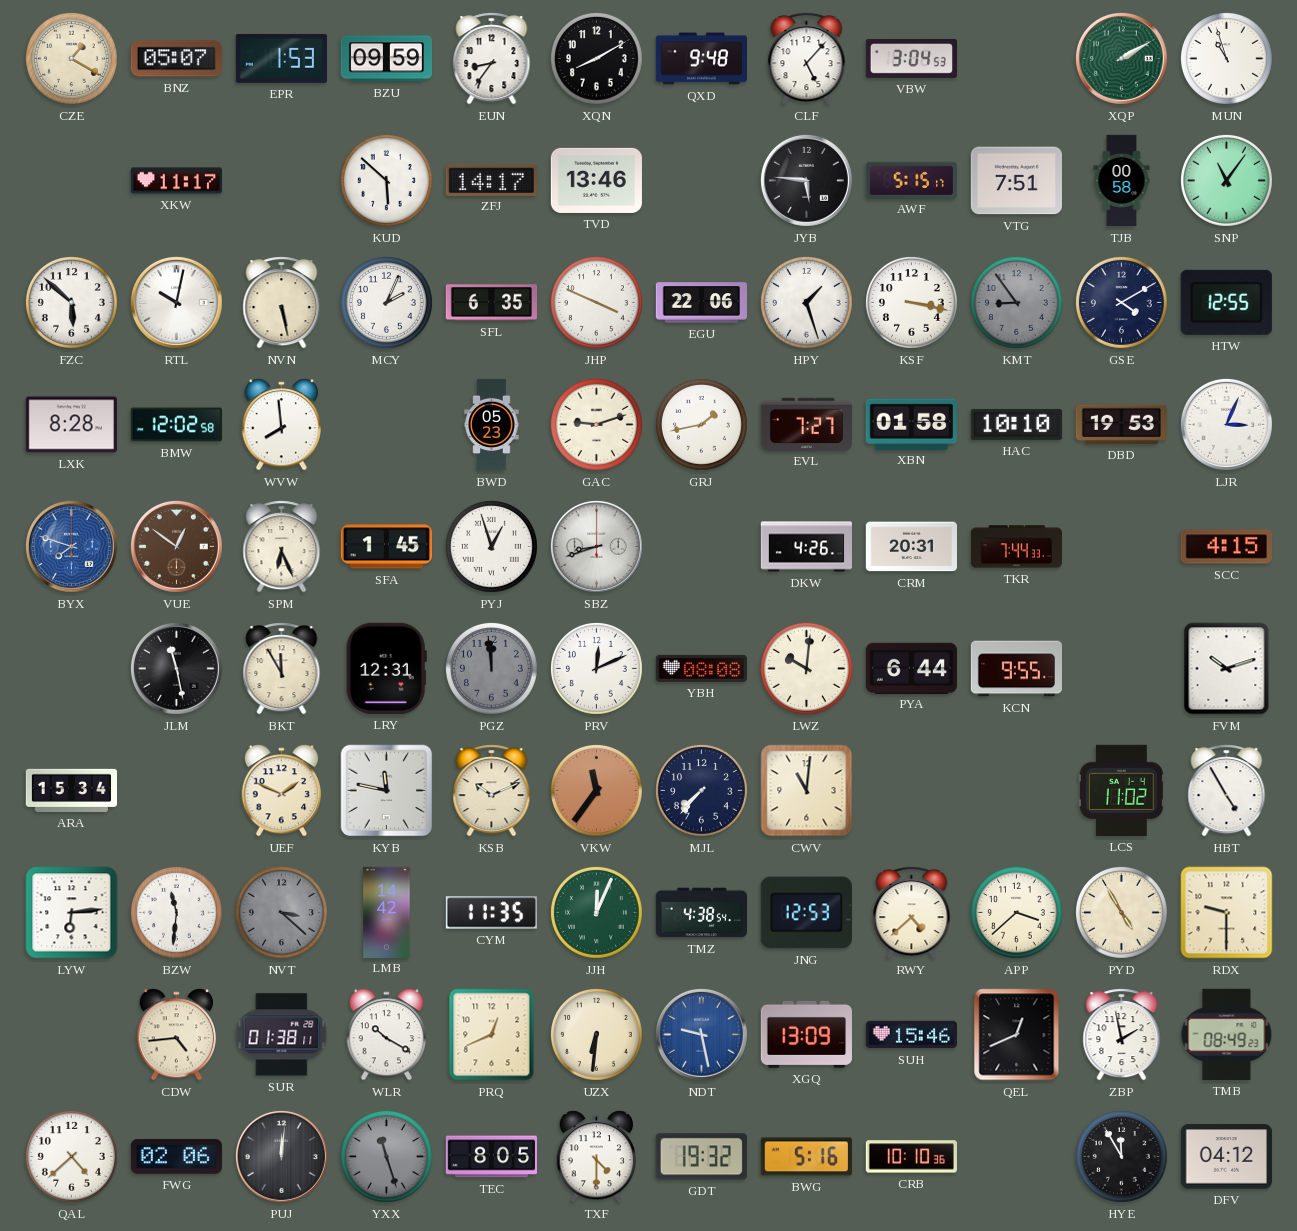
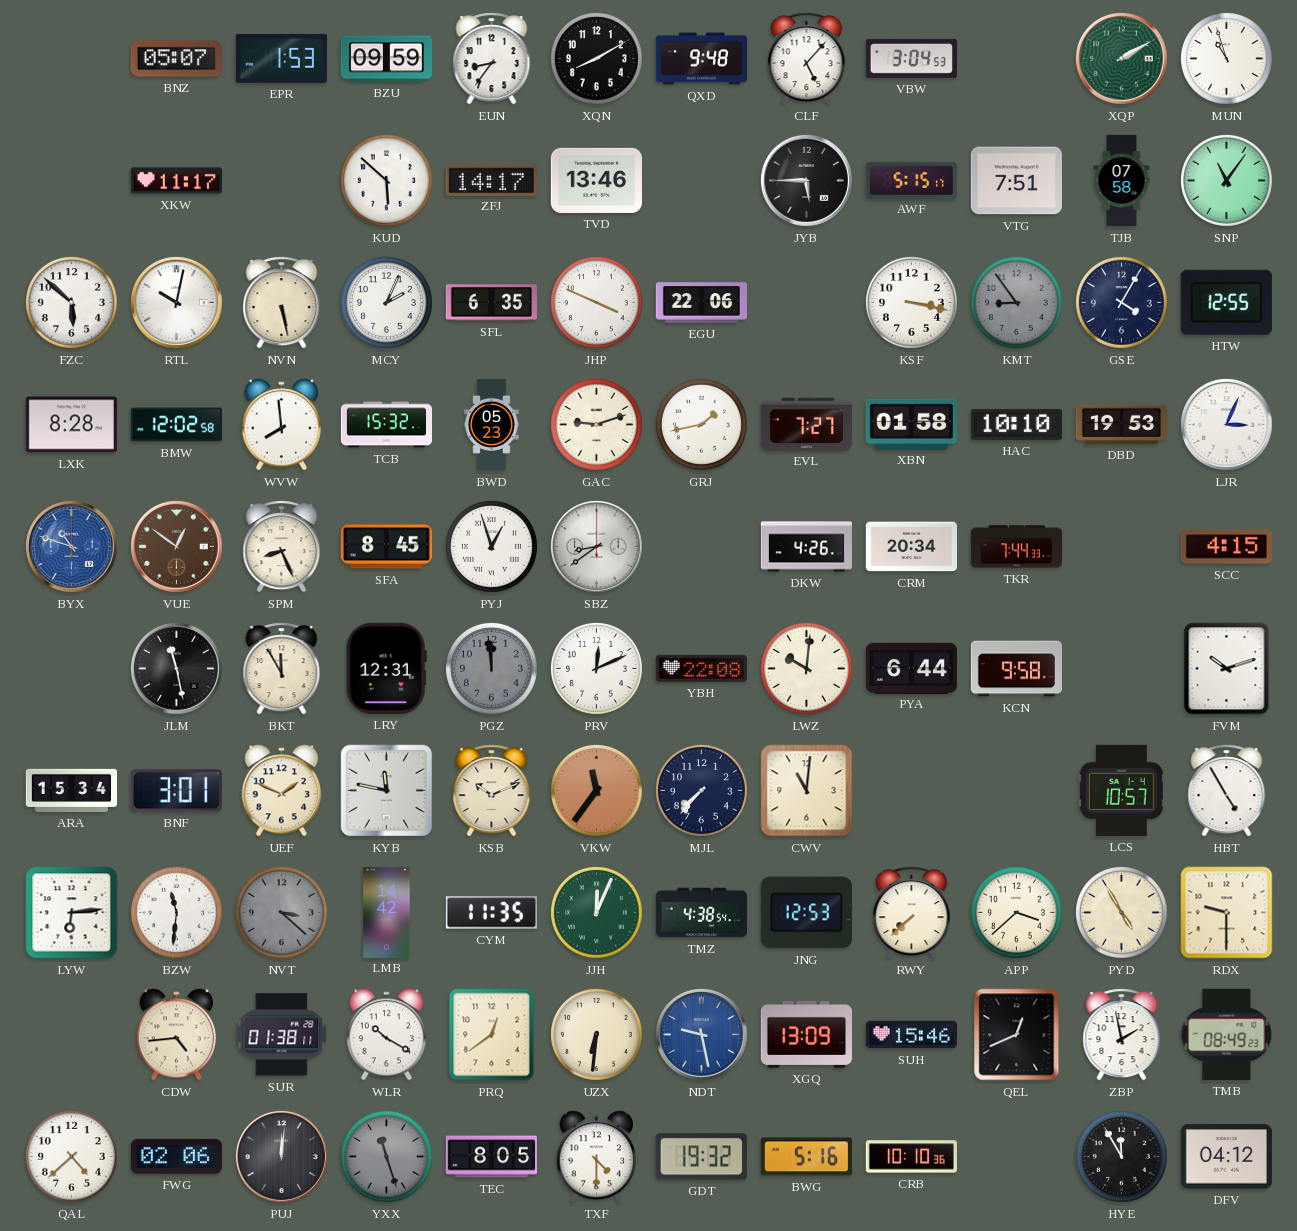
CZE: 1:20 -> none
JYB: 5:46 -> 5:45
TJB: 00:58 -> 07:58
HPY: 1:27 -> none
GSE: 4:10 -> 4:05
TCB: none -> 15:32
BYX: 7:48 -> 10:48
SPM: 6:26 -> 8:26
SFA: 1:45 -> 8:45
SBZ: 8:42 -> 8:39
CRM: 20:31 -> 20:34
YBH: 08:08 -> 22:08
KCN: 9:55 -> 9:58
BNF: none -> 3:01
LCS: 11:02 -> 10:57
RWY: 4:38 -> 7:38
PRQ: 12:41 -> 12:39
